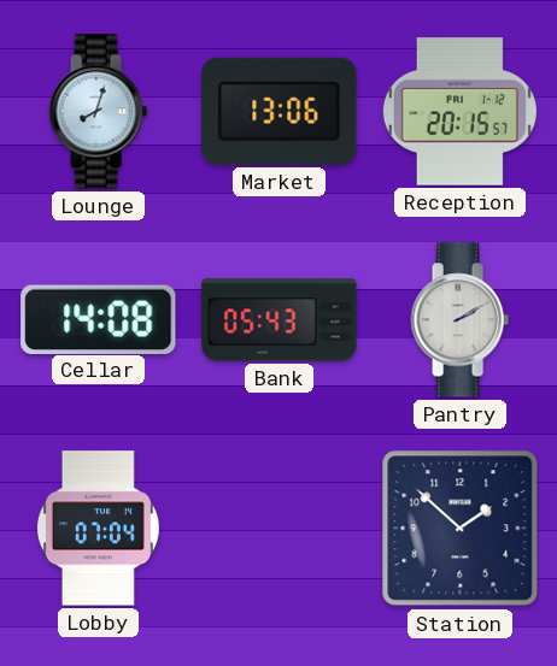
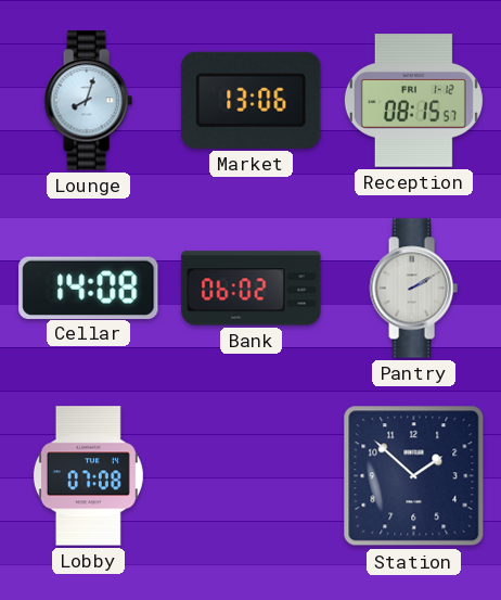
Reception: 20:15 -> 08:15
Bank: 05:43 -> 06:02
Lobby: 07:04 -> 07:08
